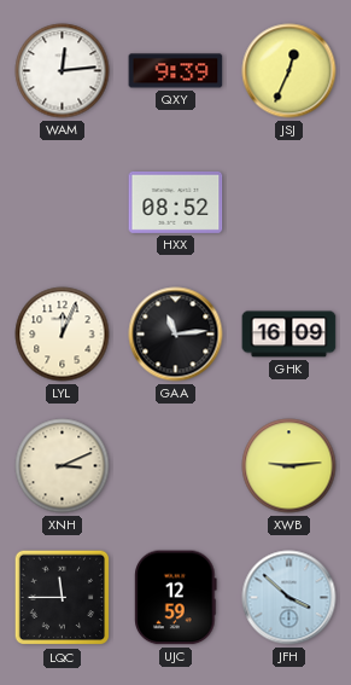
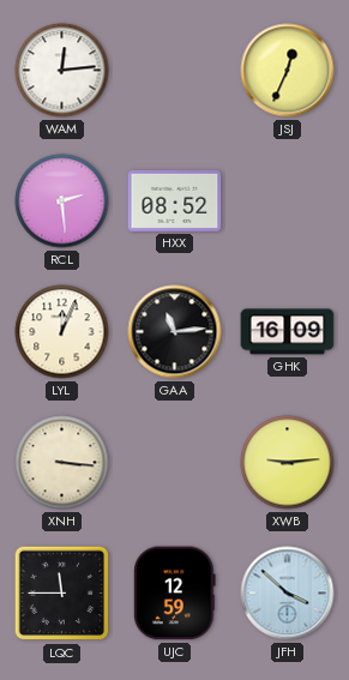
QXY: 9:39 -> none
RCL: none -> 2:29
XNH: 3:11 -> 3:16
